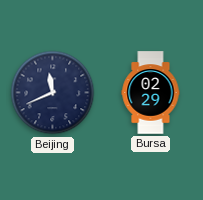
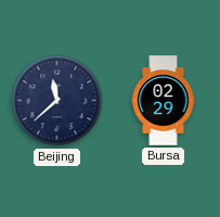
Beijing: 11:41 -> 11:38
